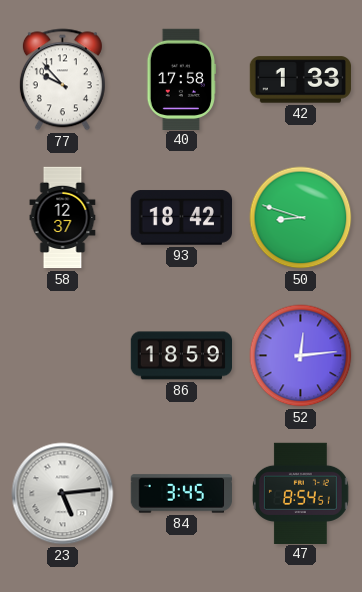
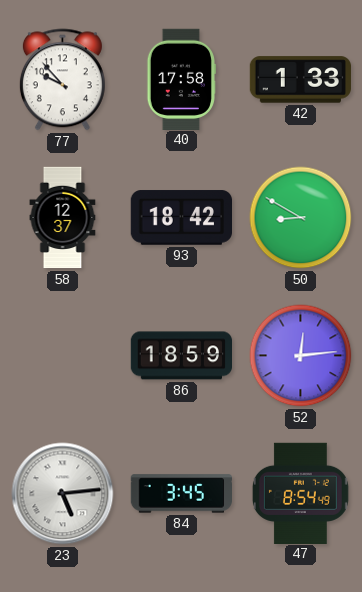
50: 8:48 -> 8:50
47: 8:54:51 -> 8:54:49
